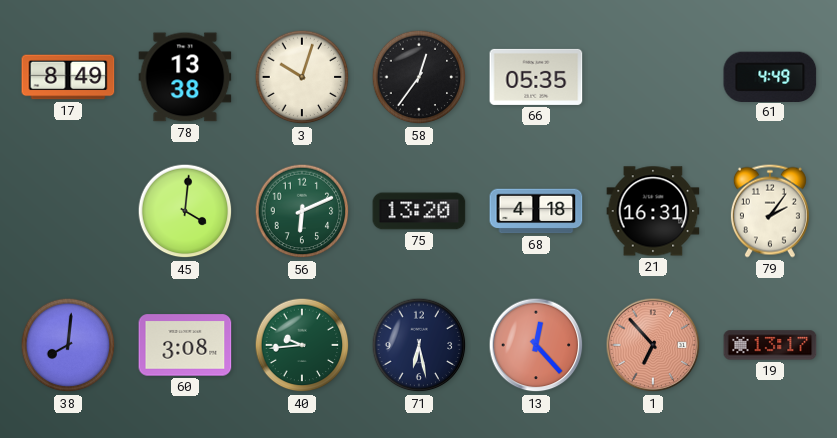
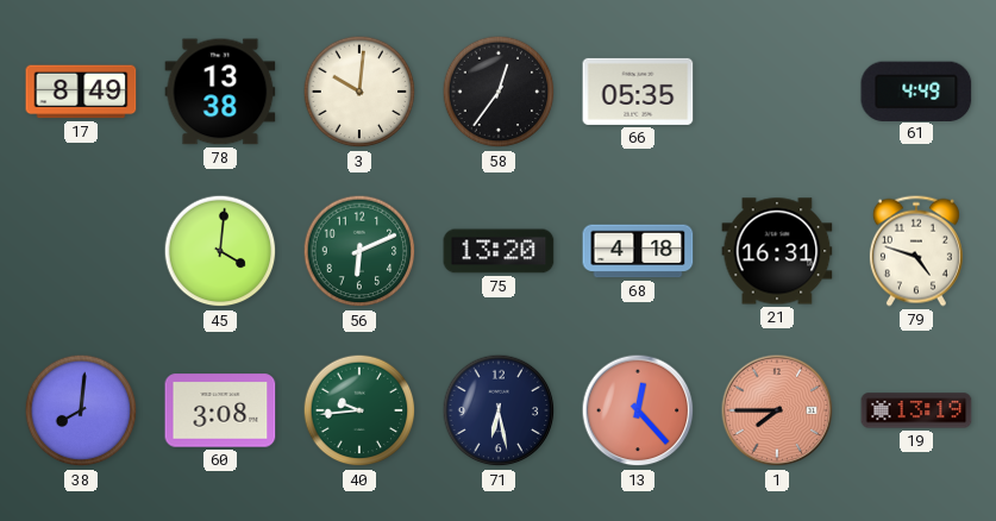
3: 10:03 -> 10:01
79: 2:06 -> 4:48
1: 6:53 -> 7:45
19: 13:17 -> 13:19
